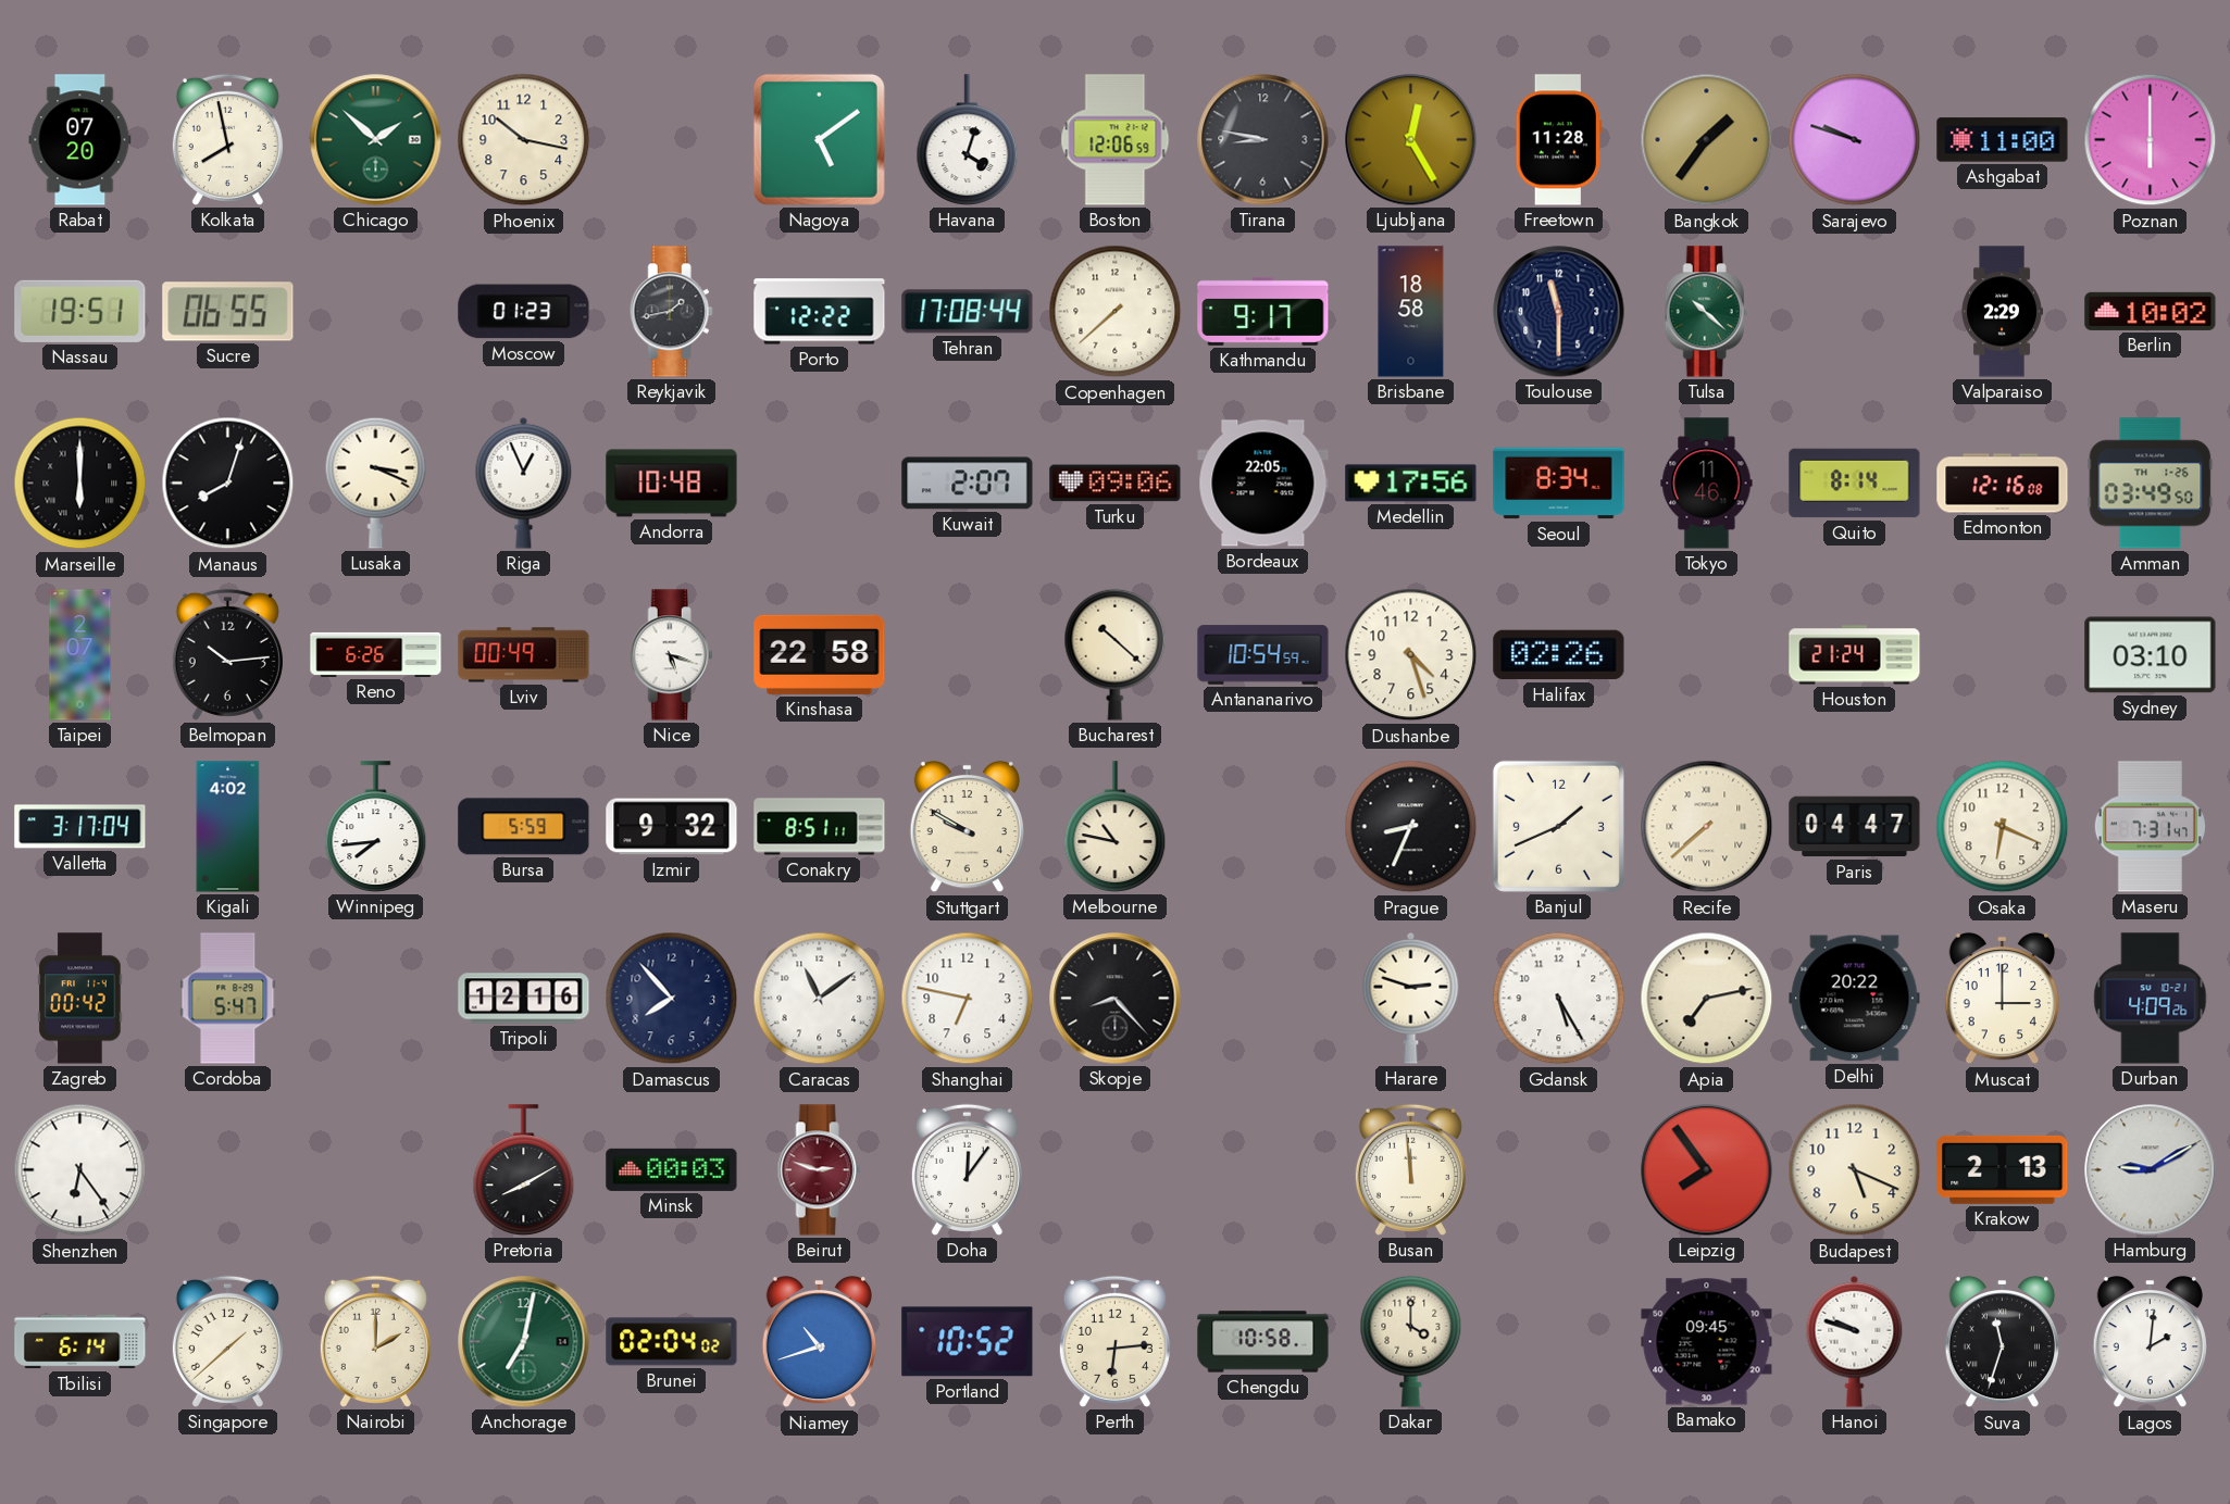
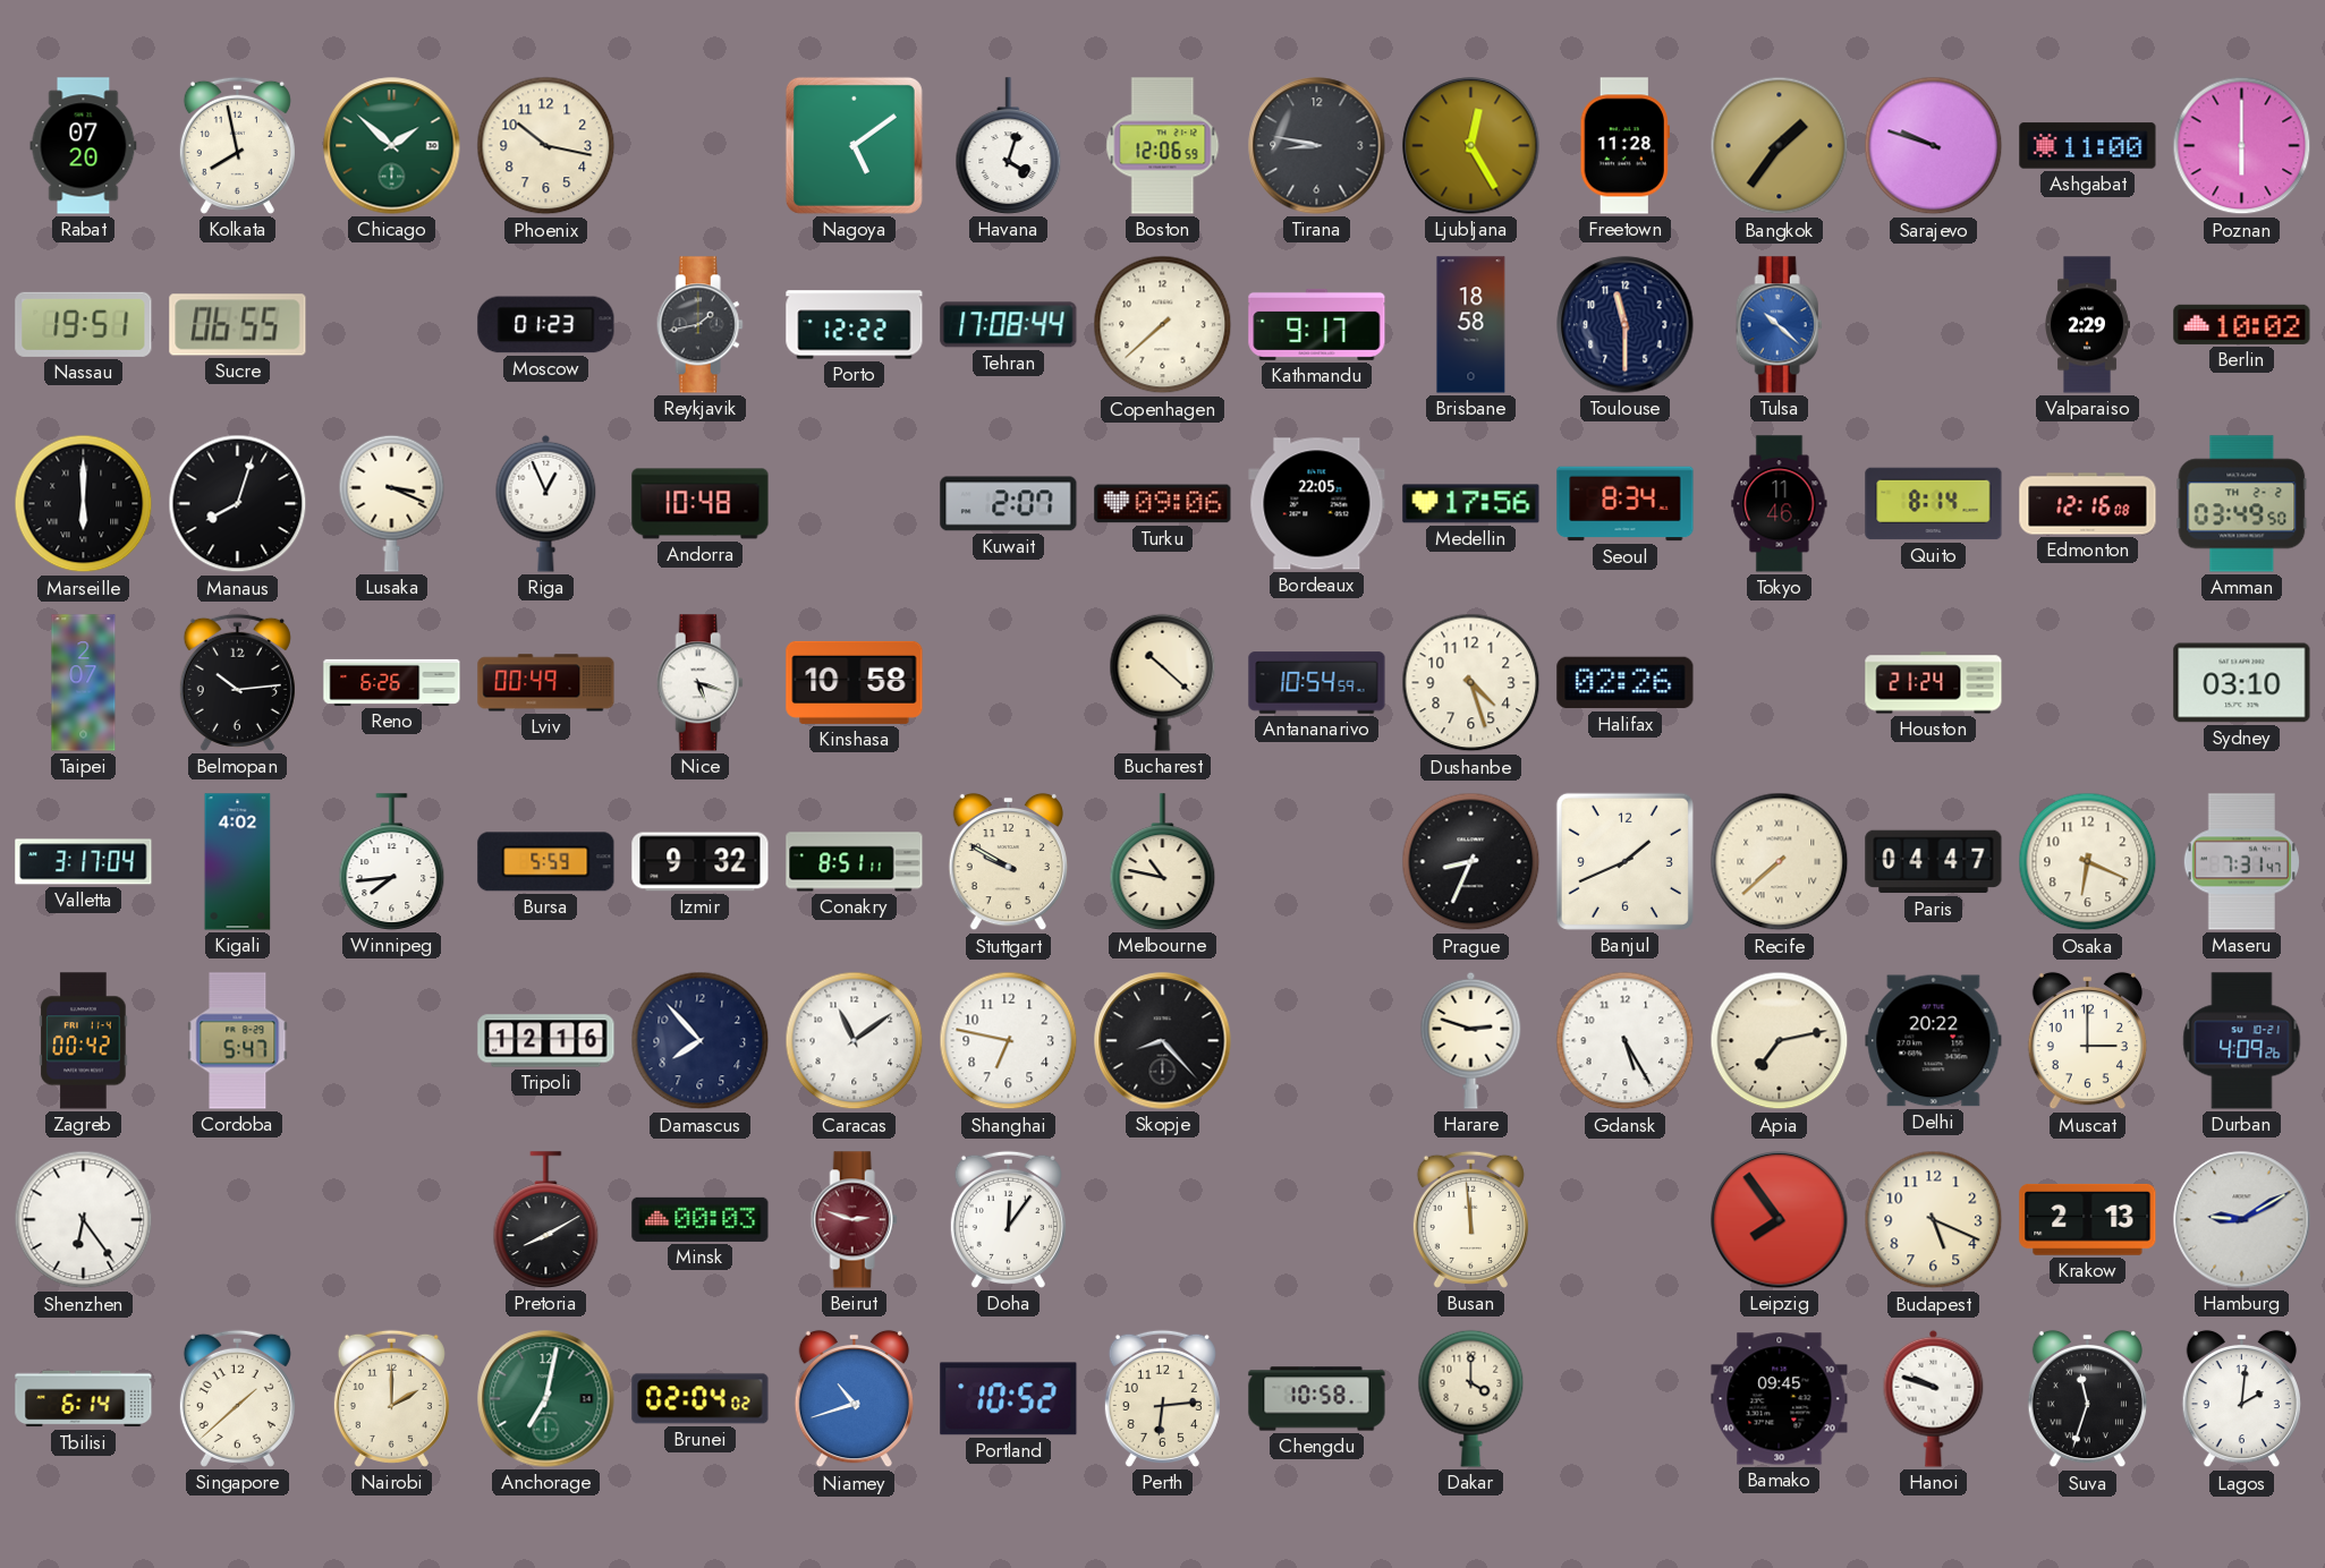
Tulsa dial: green -> blue
Amman date: TH 1-26 -> TH 2-2
Kinshasa: 22:58 -> 10:58
